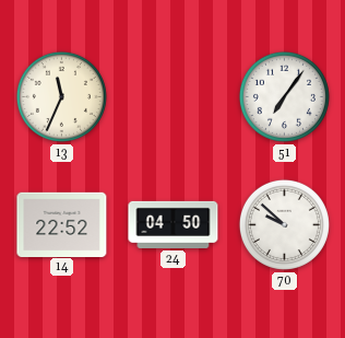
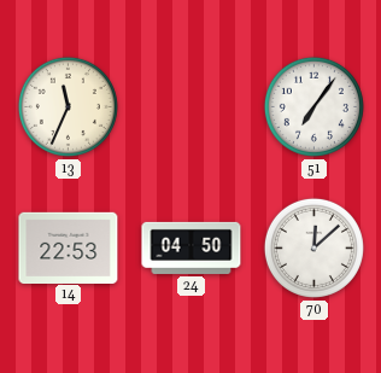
14: 22:52 -> 22:53
70: 9:52 -> 12:08
